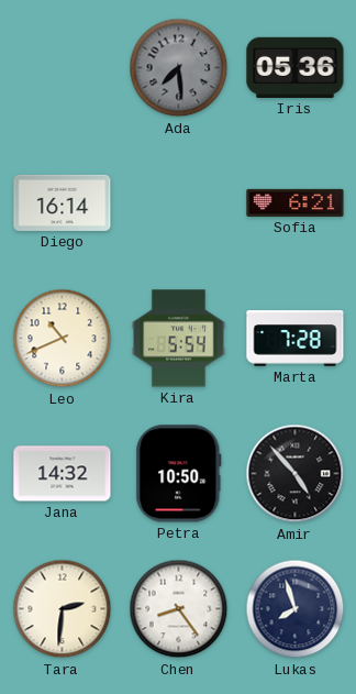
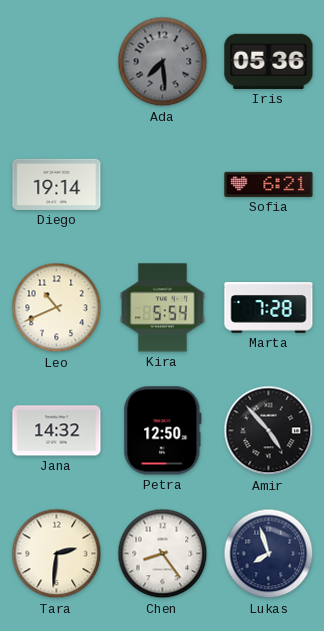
Diego: 16:14 -> 19:14
Petra: 10:50 -> 12:50
